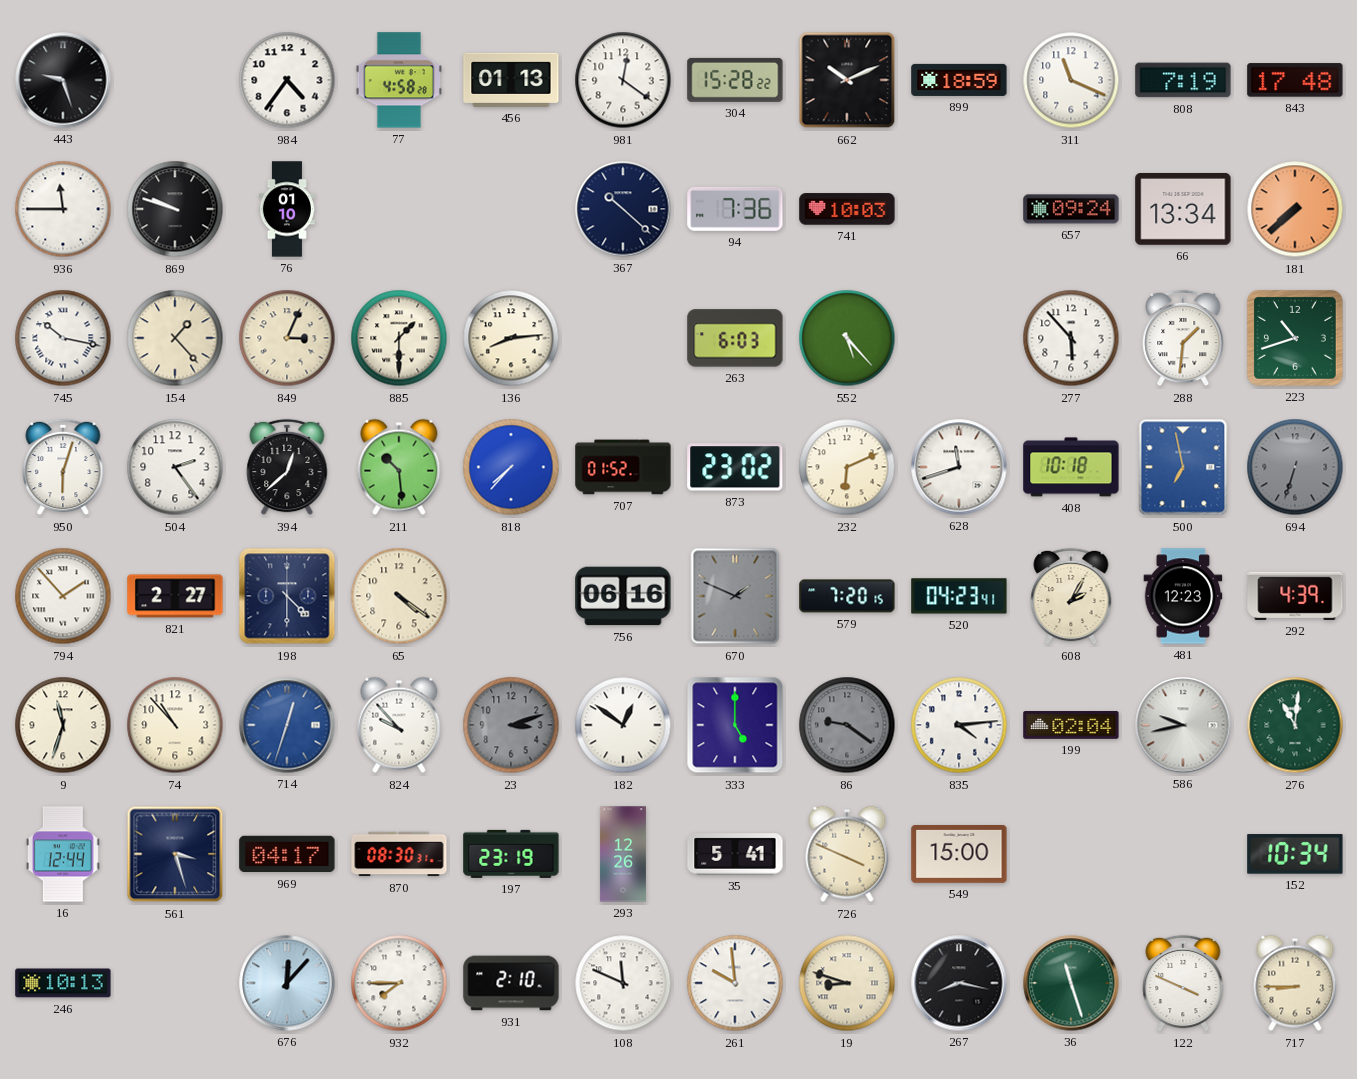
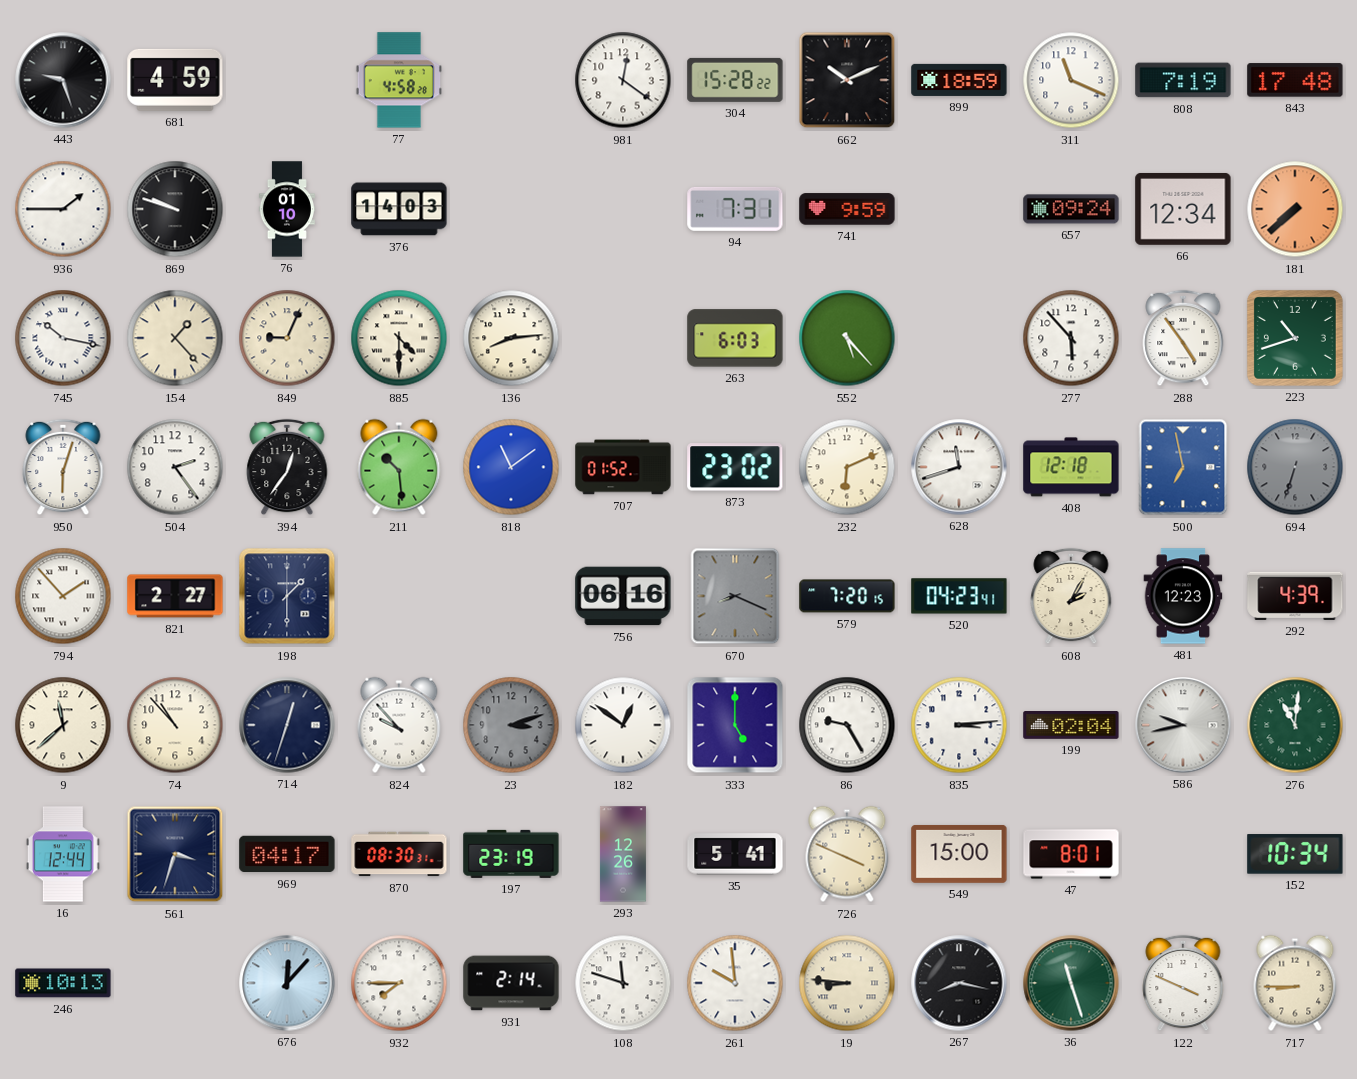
681: none -> 4:59
984: 4:36 -> none
456: 01:13 -> none
936: 11:45 -> 1:45
376: none -> 14:03
367: 10:22 -> none
94: 7:36 -> 7:31
741: 10:03 -> 9:59
66: 13:34 -> 12:34
849: 3:04 -> 9:04
885: 1:30 -> 4:30
288: 1:31 -> 4:54
394: 12:38 -> 12:36
818: 7:37 -> 11:09
408: 10:18 -> 12:18
198: 4:30 -> 1:30
65: 4:21 -> none
670: 1:49 -> 8:19
9: 11:33 -> 11:38
714 dial: blue -> navy
86: 9:21 -> 9:25
86 dial: grey -> white
835: 4:14 -> 3:14
561: 3:27 -> 3:33
47: none -> 8:01
931: 2:10 -> 2:14
108: 11:49 -> 11:48
19: 8:48 -> 8:46
